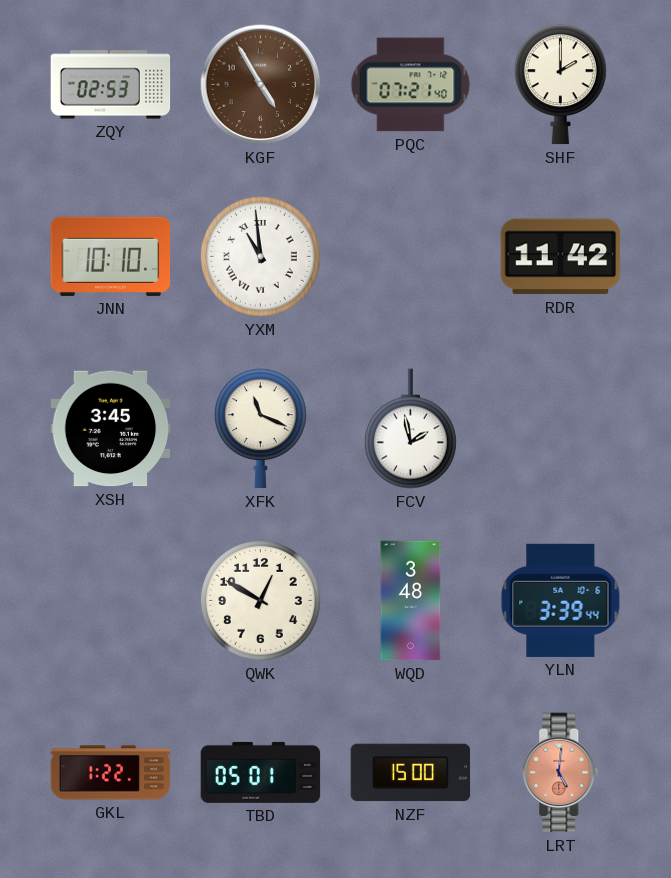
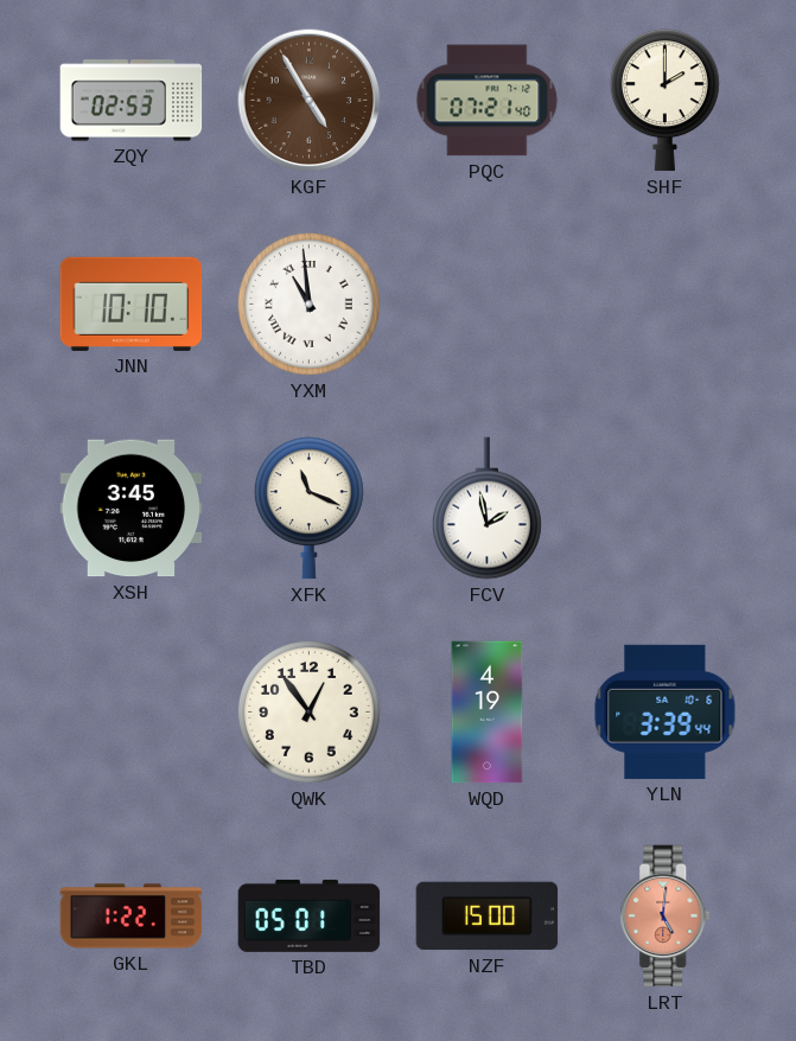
RDR: 11:42 -> none
QWK: 12:50 -> 12:54
WQD: 3:48 -> 4:19
